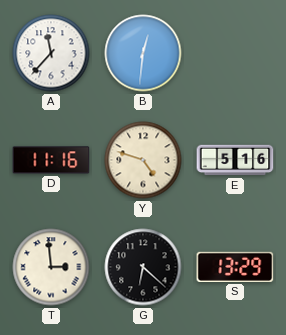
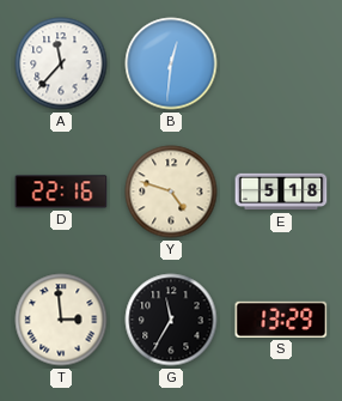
D: 11:16 -> 22:16
E: 5:16 -> 5:18
G: 6:22 -> 11:35
